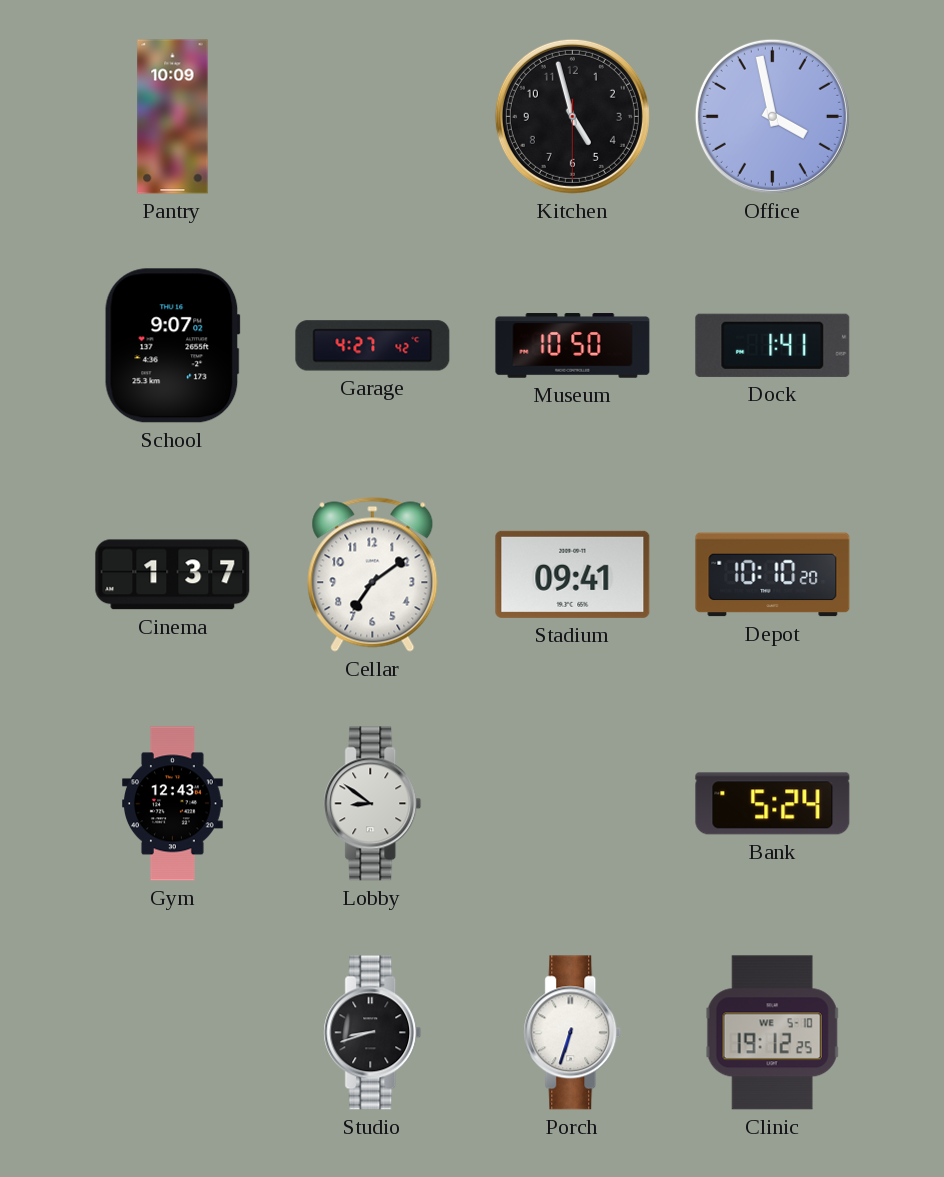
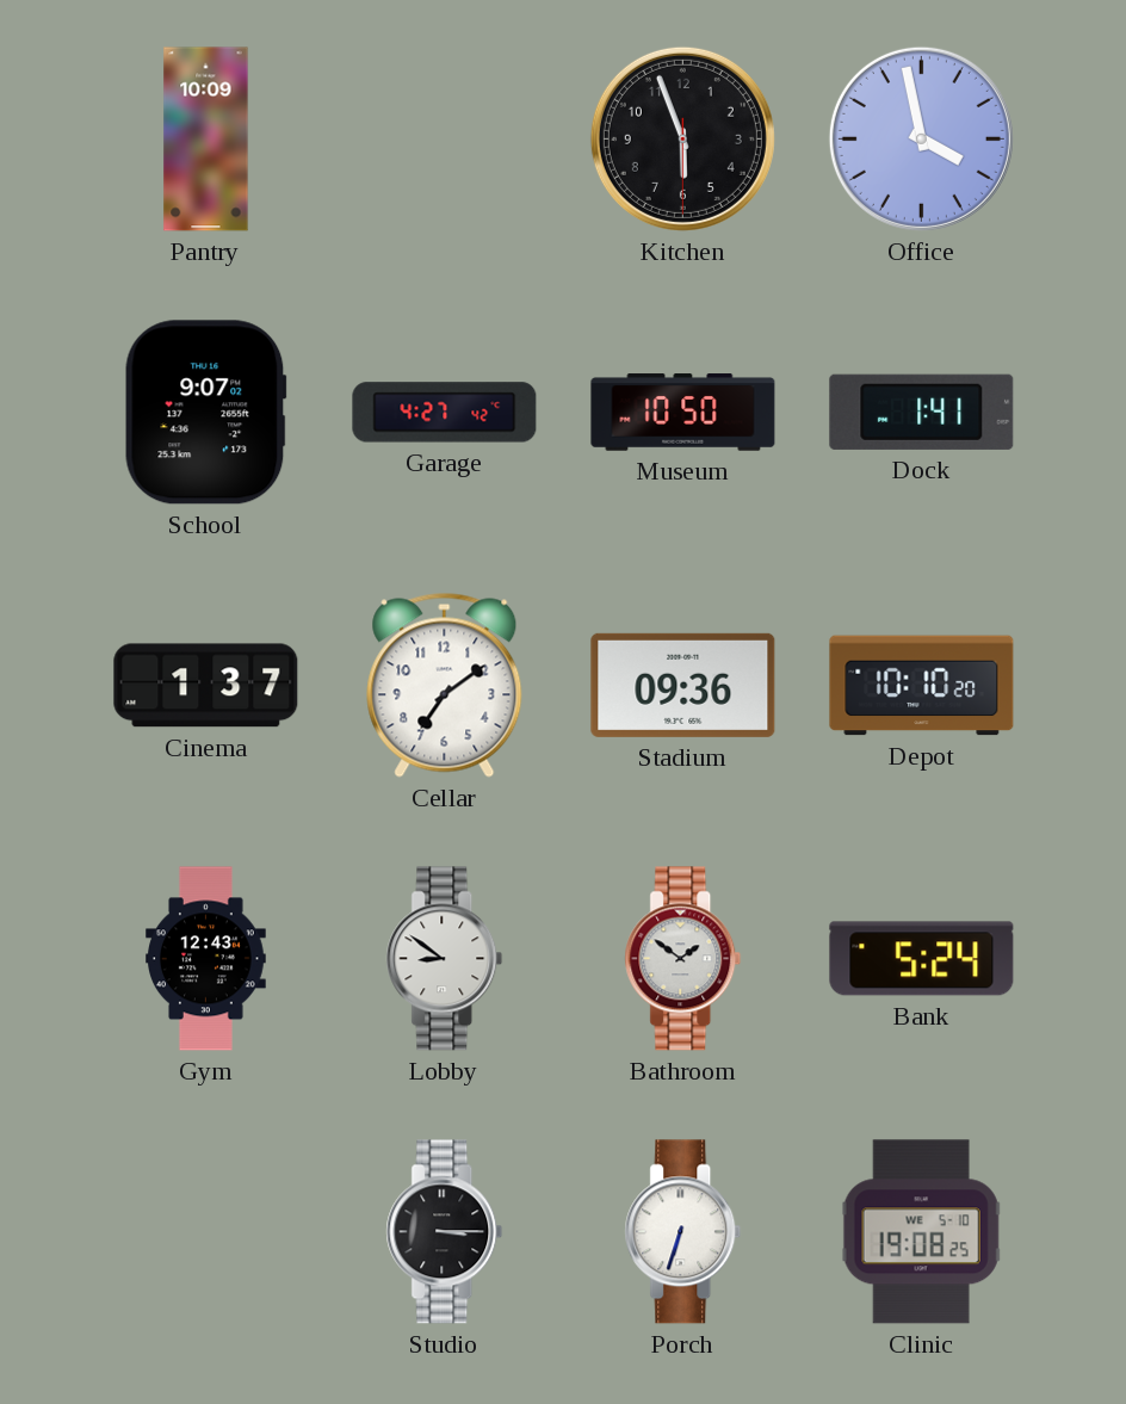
Kitchen: 4:57 -> 5:56
Stadium: 09:41 -> 09:36
Bathroom: none -> 1:51
Studio: 8:42 -> 3:15
Clinic: 19:12 -> 19:08
